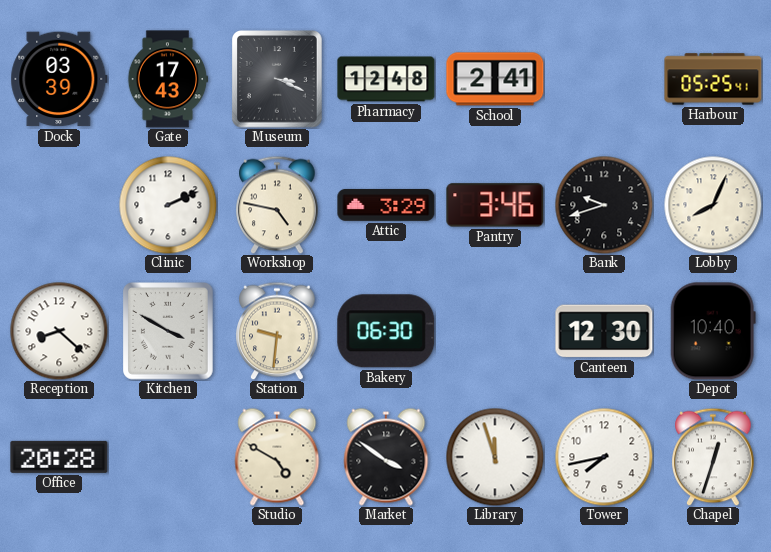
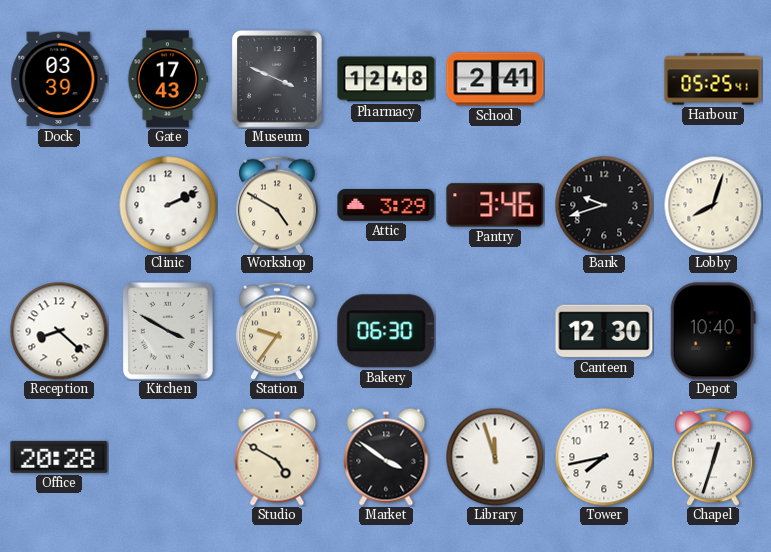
Museum: 3:19 -> 3:49
Workshop: 4:47 -> 4:50
Lobby: 8:04 -> 8:03
Station: 9:31 -> 9:36
